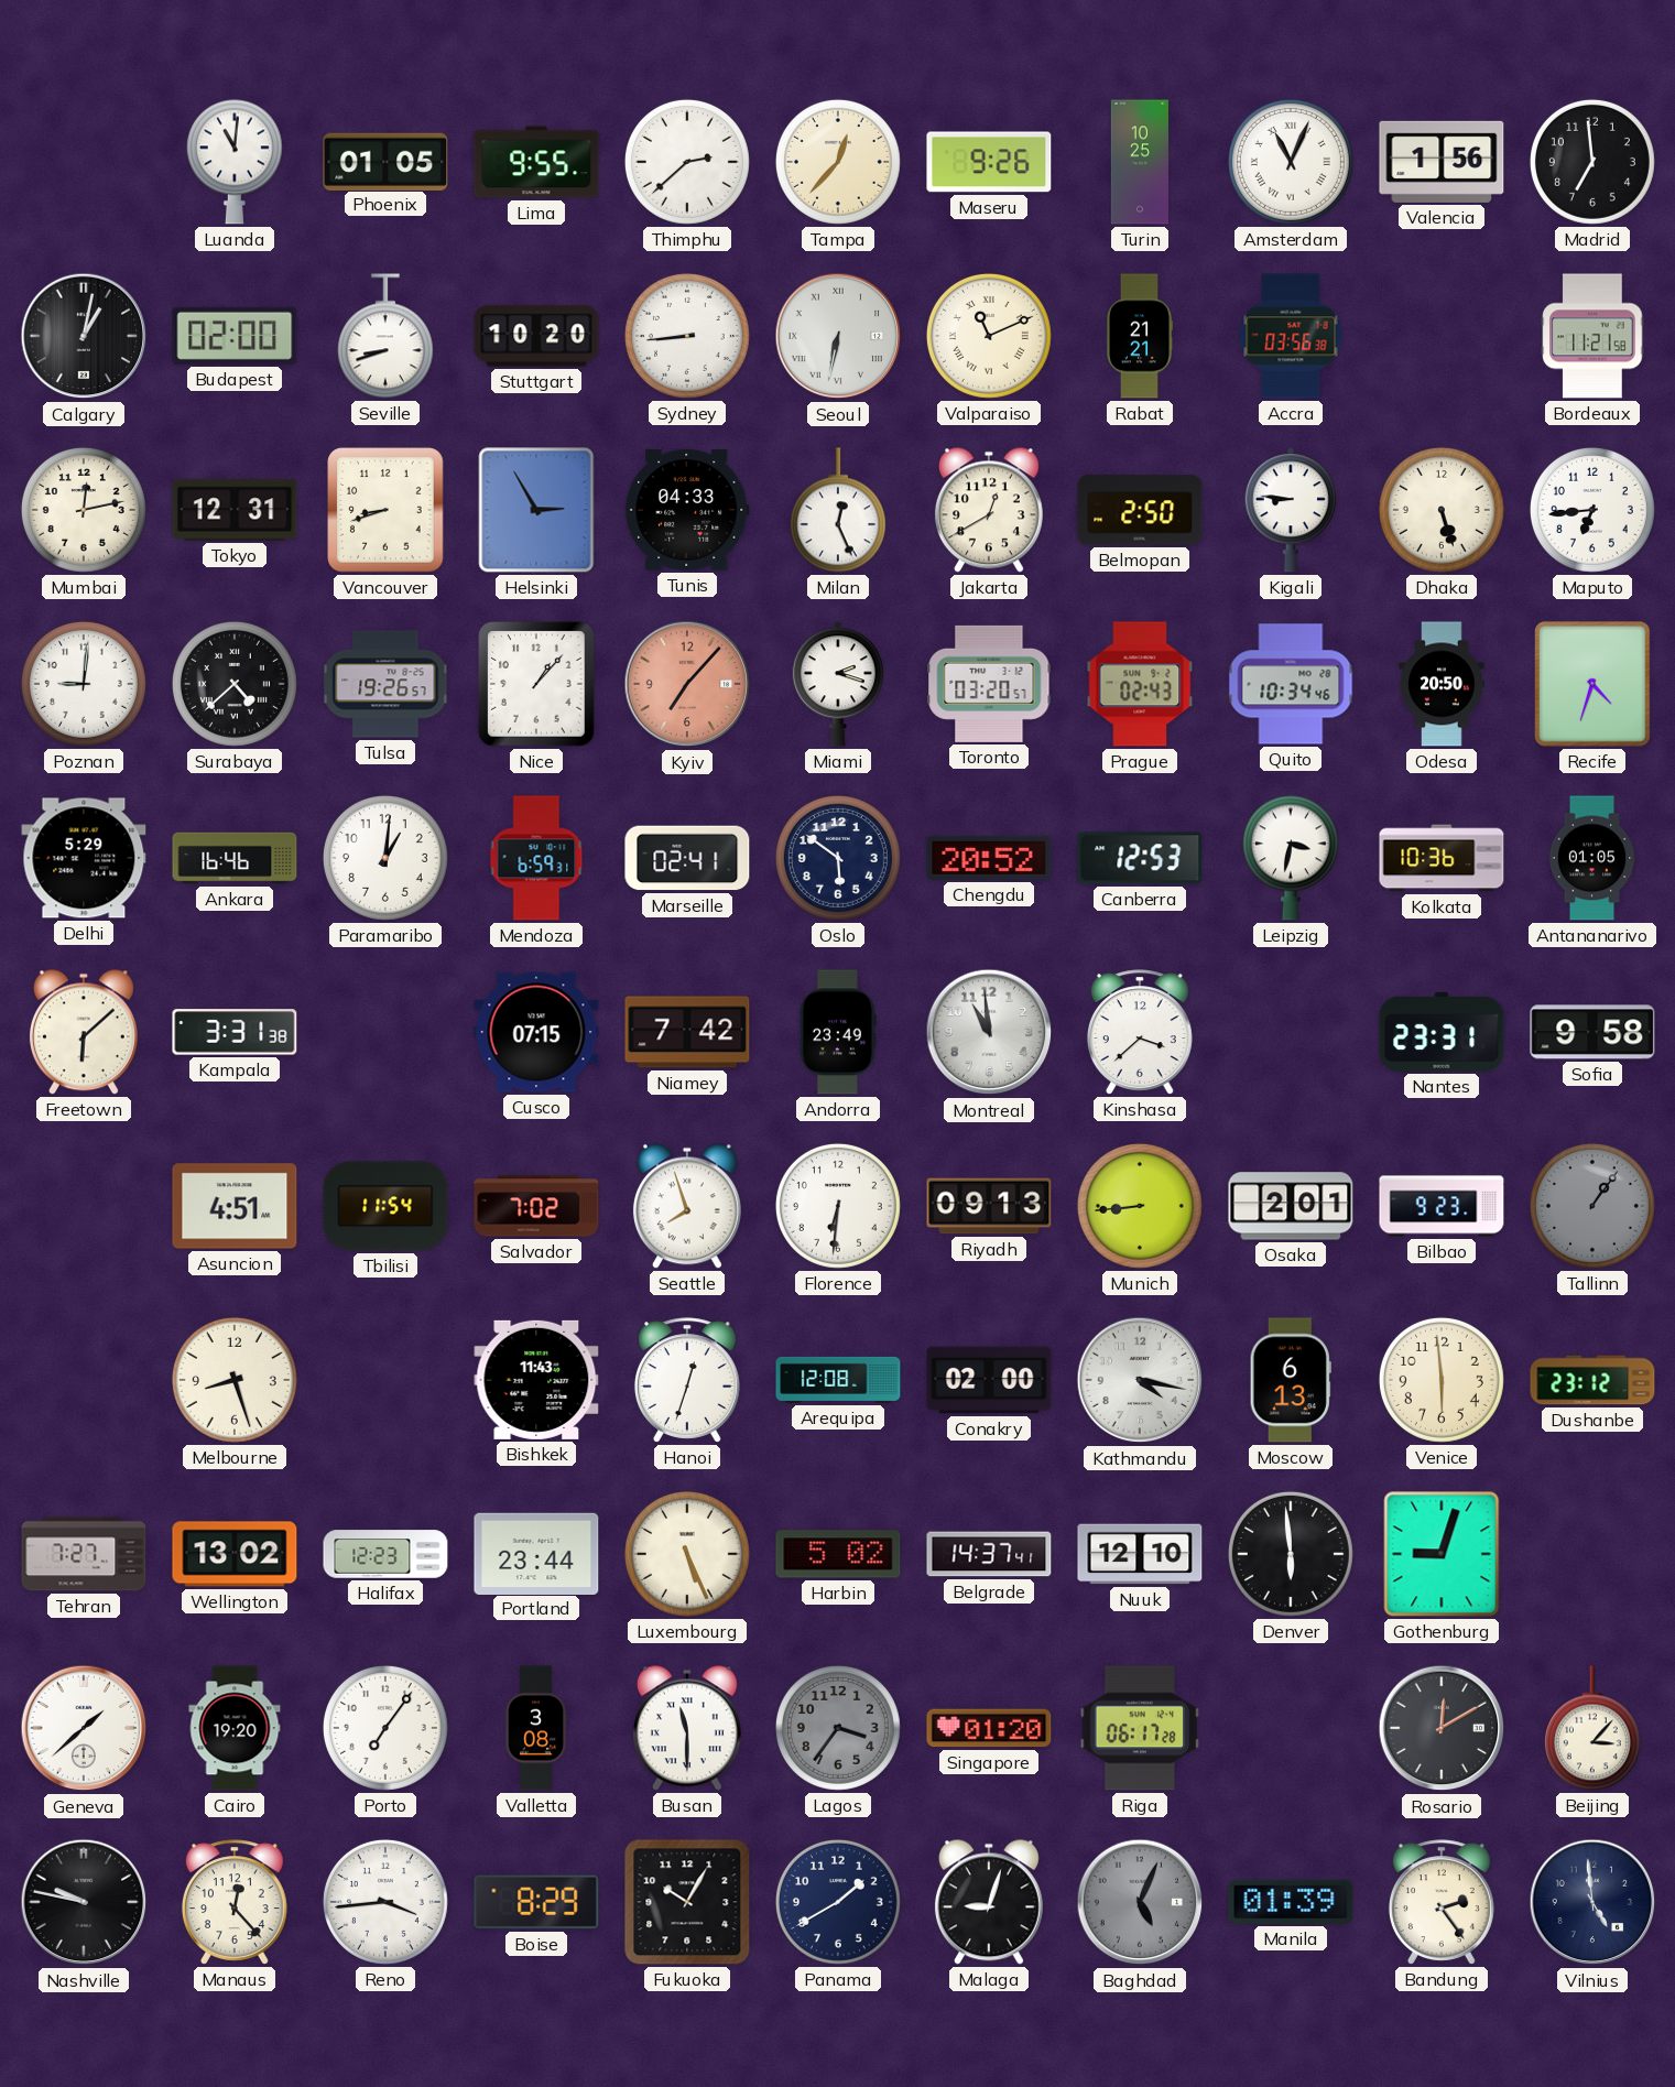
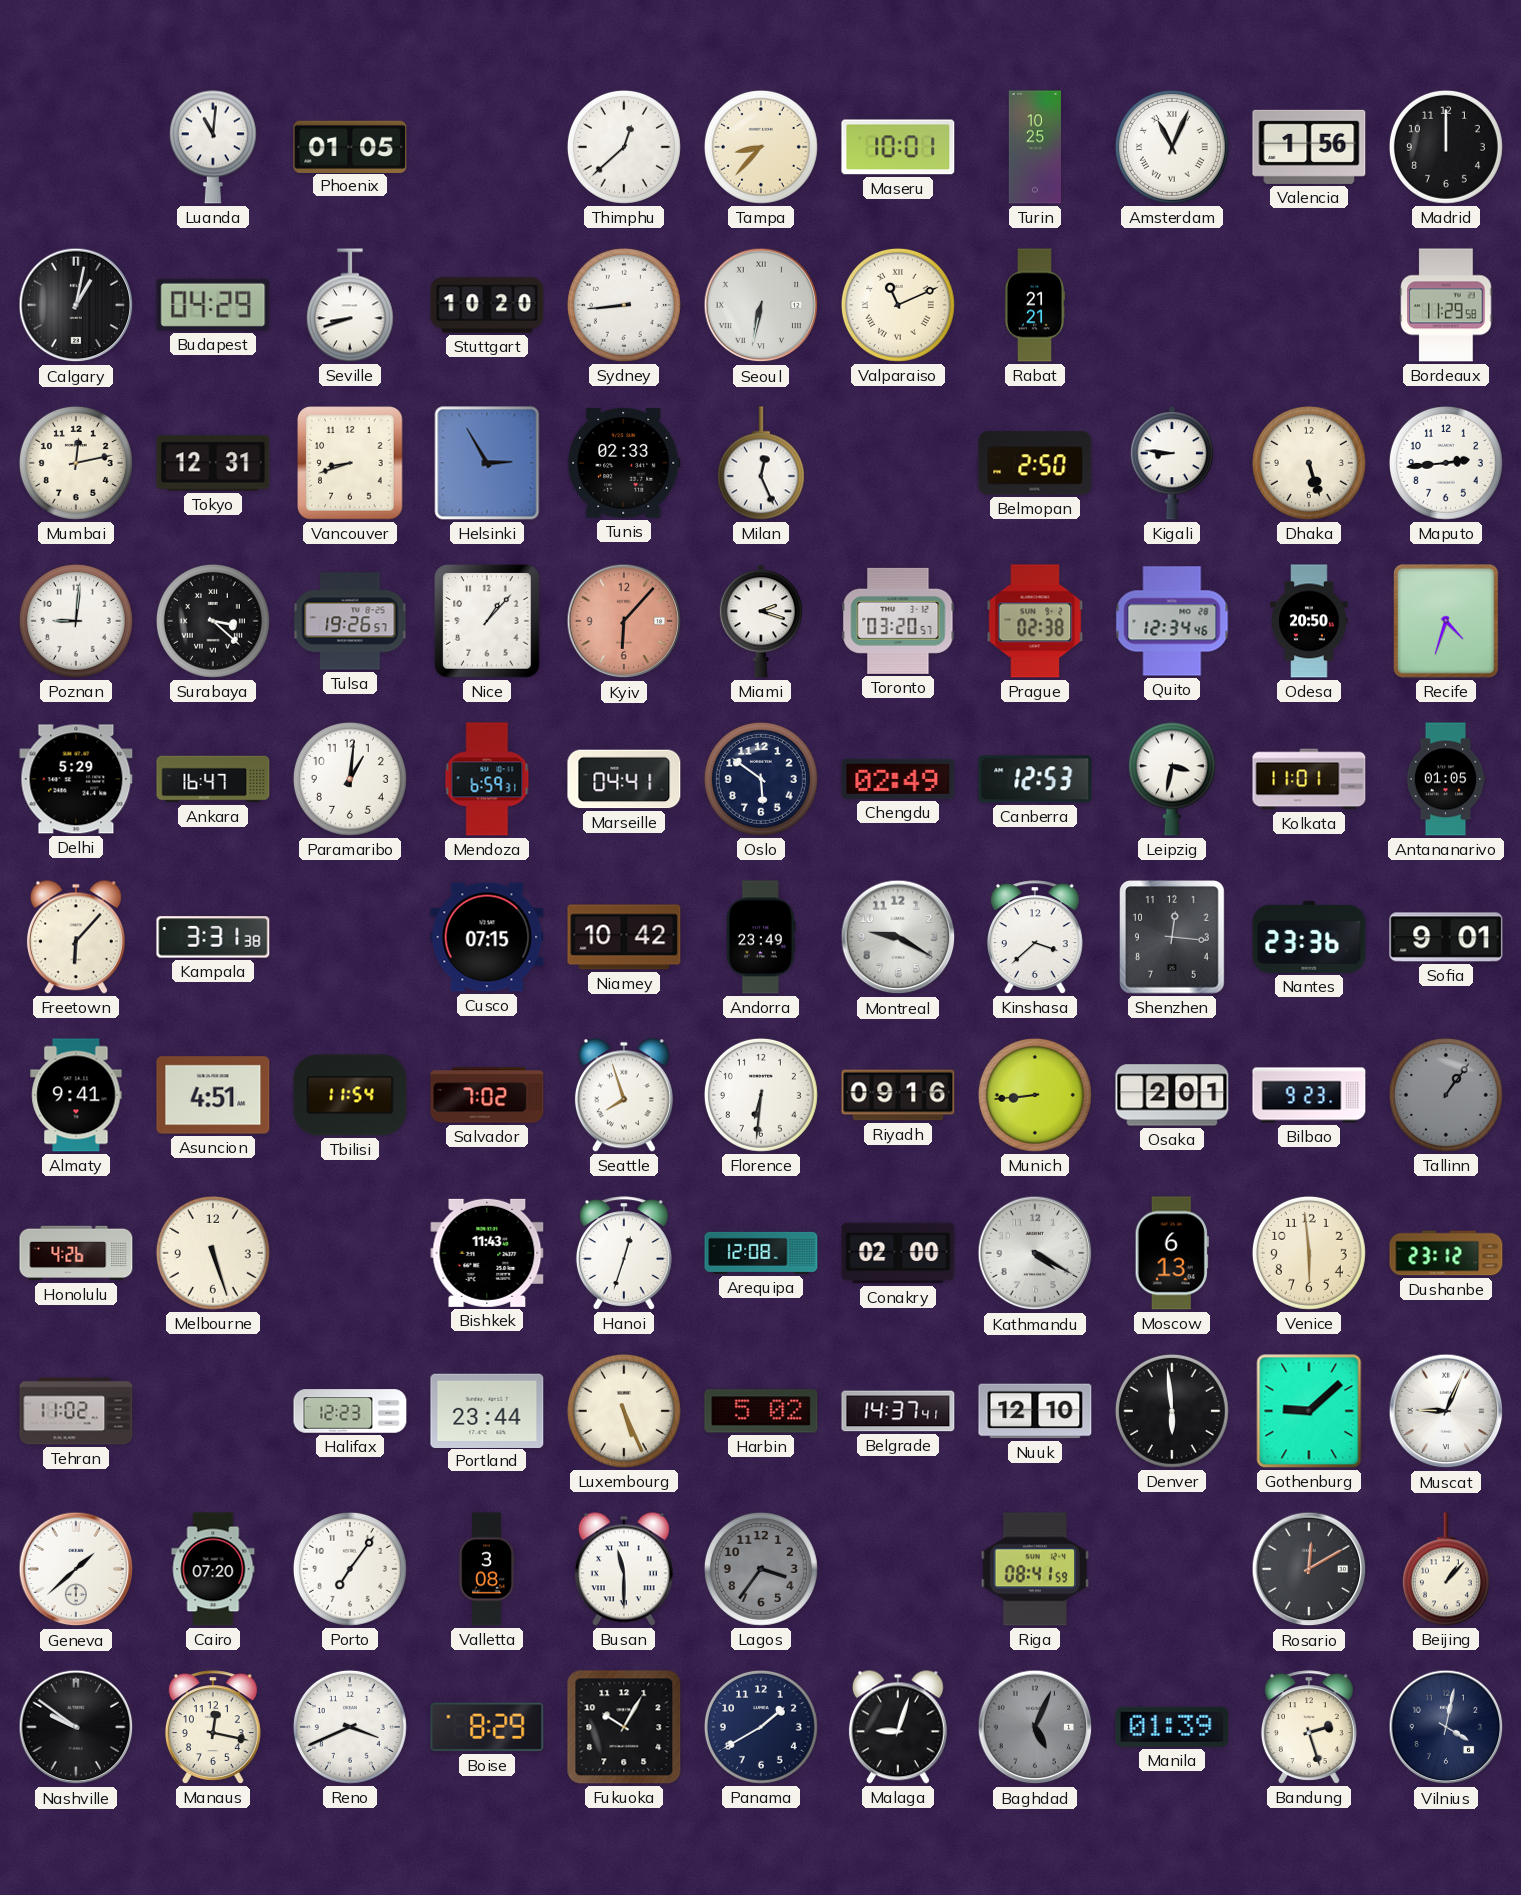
Lima: 9:55 -> none
Thimphu: 2:38 -> 12:38
Tampa: 12:37 -> 8:37
Maseru: 9:26 -> 10:01
Madrid: 6:59 -> 12:00
Budapest: 02:00 -> 04:29
Accra: 03:56 -> none
Bordeaux: 11:21 -> 11:29
Tunis: 04:33 -> 02:33
Jakarta: 12:40 -> none
Maputo: 6:44 -> 2:44
Surabaya: 4:38 -> 3:22
Kyiv: 7:07 -> 6:07
Prague: 02:43 -> 02:38
Quito: 10:34 -> 12:34
Ankara: 16:46 -> 16:47
Marseille: 02:41 -> 04:41
Chengdu: 20:52 -> 02:49
Kolkata: 10:36 -> 11:01
Freetown: 6:08 -> 6:07
Niamey: 7:42 -> 10:42
Montreal: 10:59 -> 9:20
Shenzhen: none -> 12:16
Nantes: 23:31 -> 23:36
Sofia: 9:58 -> 9:01
Almaty: none -> 9:41
Riyadh: 09:13 -> 09:16
Honolulu: none -> 4:26
Melbourne: 8:27 -> 5:27
Kathmandu: 4:17 -> 4:20
Tehran: 7:27 -> 11:02
Wellington: 13:02 -> none
Gothenburg: 9:03 -> 9:08
Muscat: none -> 9:04
Cairo: 19:20 -> 07:20
Singapore: 01:20 -> none
Riga: 06:17 -> 08:41
Beijing: 3:07 -> 1:07
Nashville: 9:47 -> 9:51
Manaus: 12:23 -> 12:17
Reno: 3:44 -> 3:41
Bandung: 2:24 -> 2:27
Vilnius: 4:59 -> 4:02
